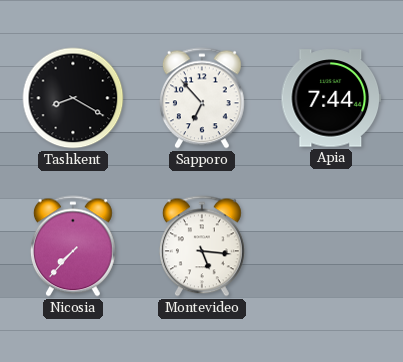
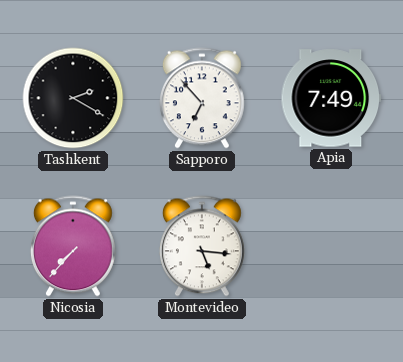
Tashkent: 8:20 -> 2:20
Apia: 7:44 -> 7:49
